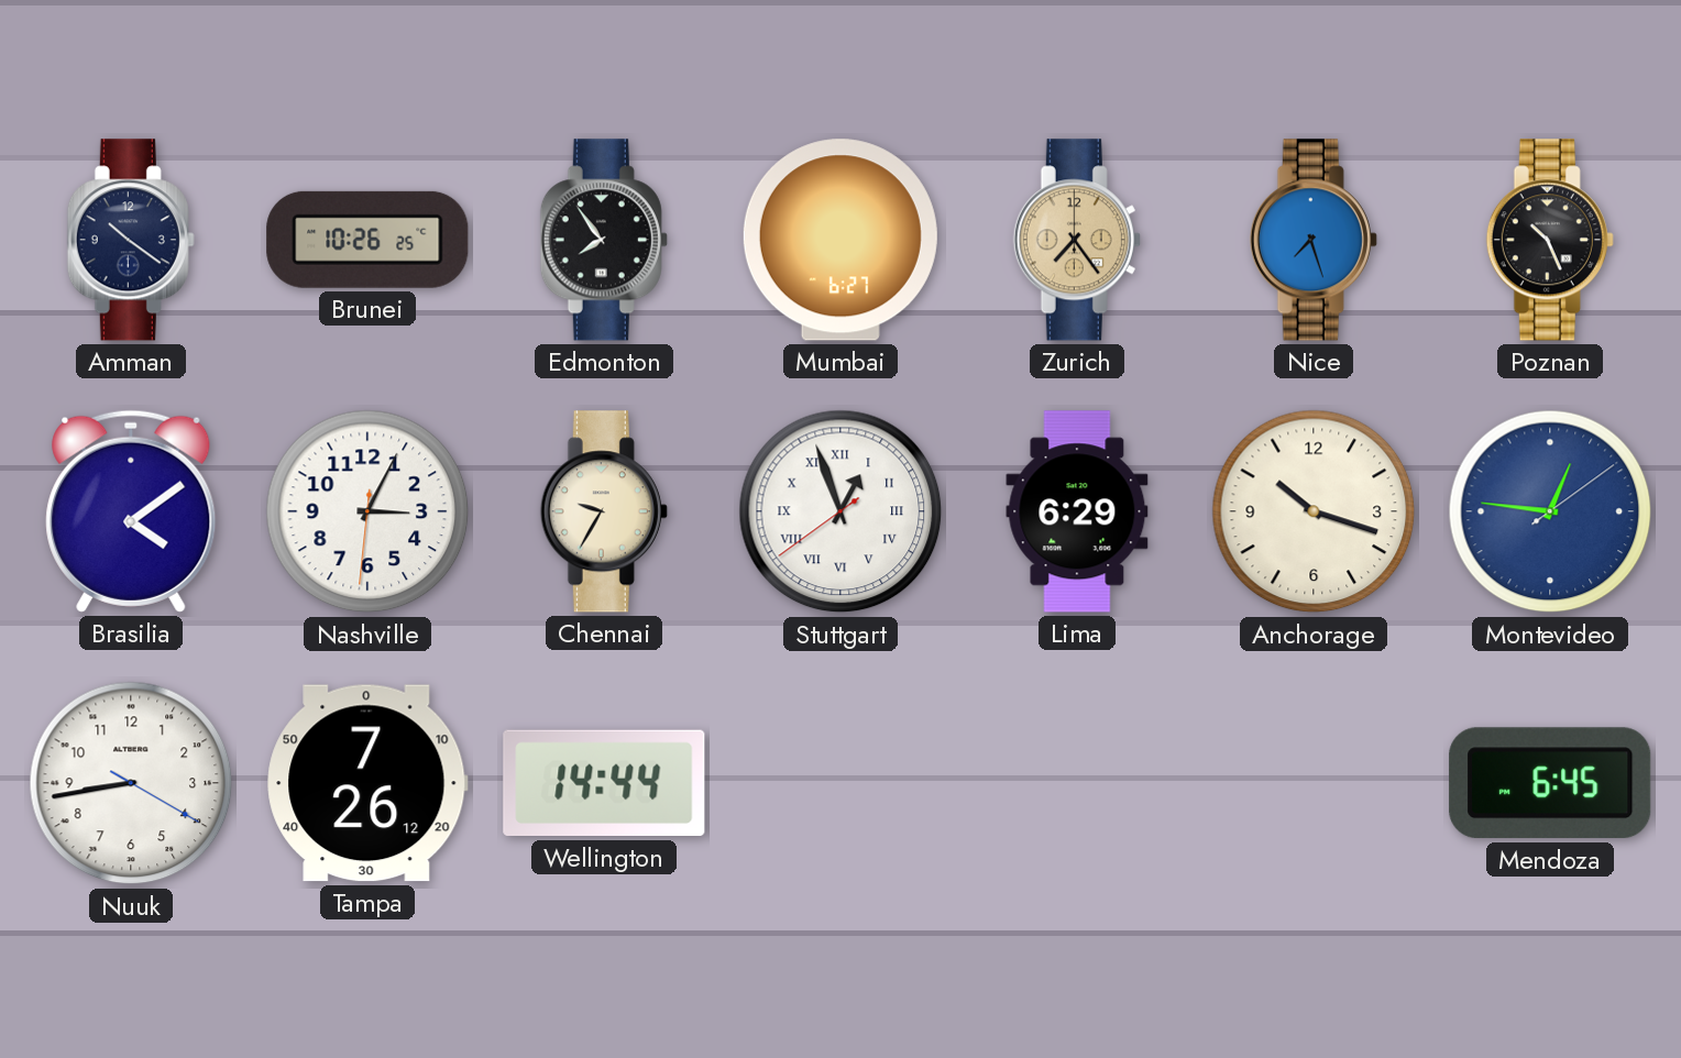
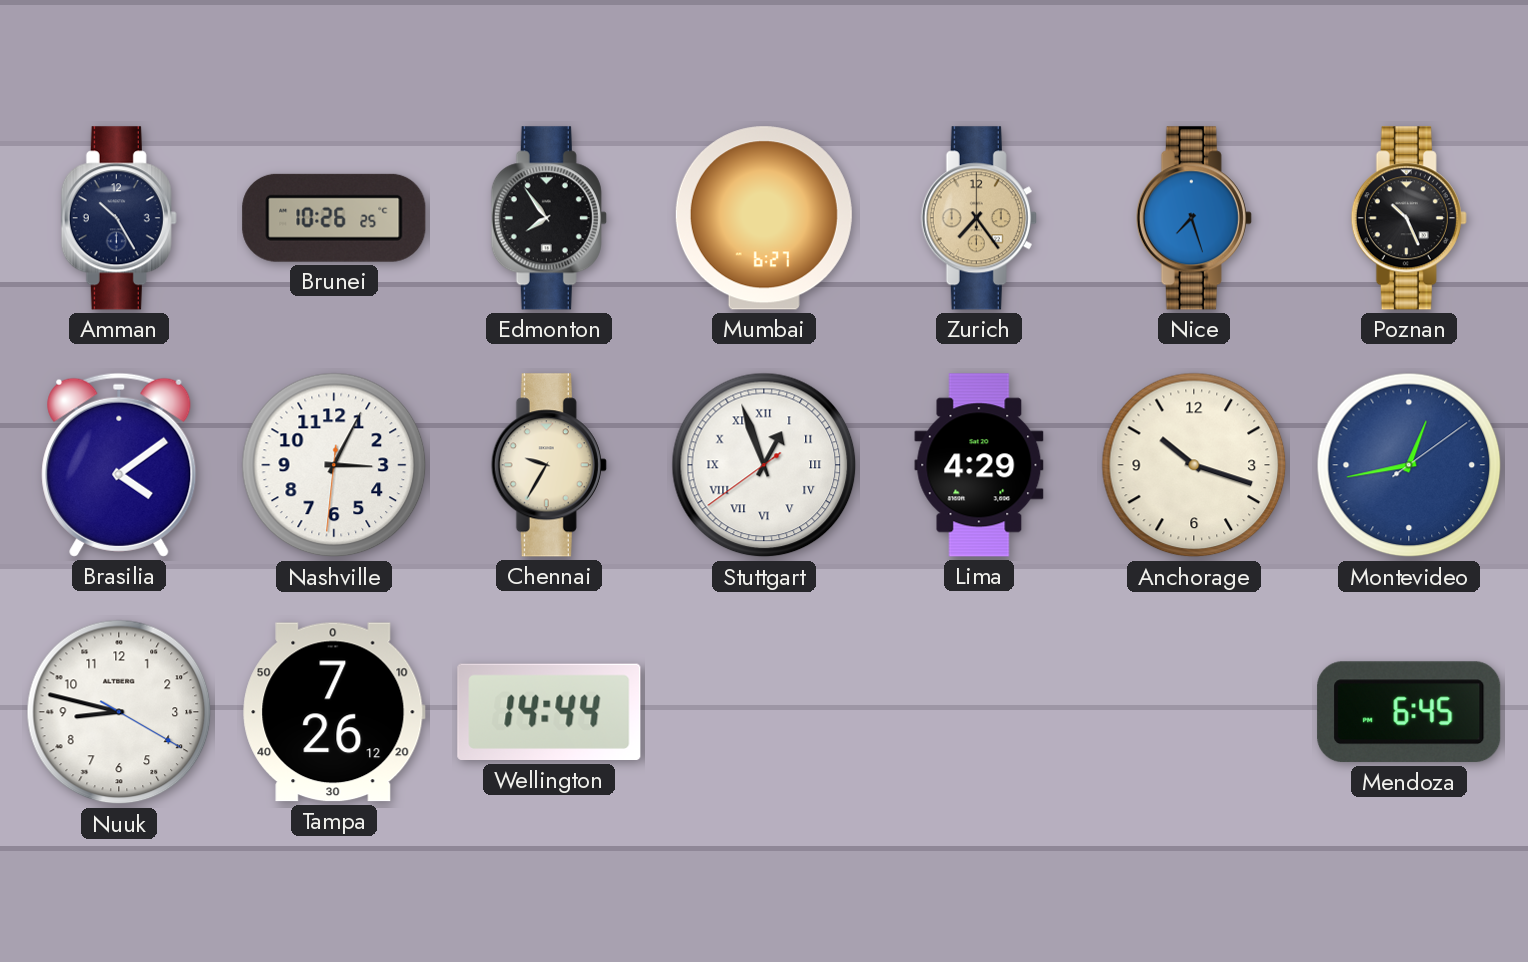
Amman: 10:21 -> 10:25
Lima: 6:29 -> 4:29
Montevideo: 12:46 -> 12:43
Nuuk: 8:43 -> 8:47
